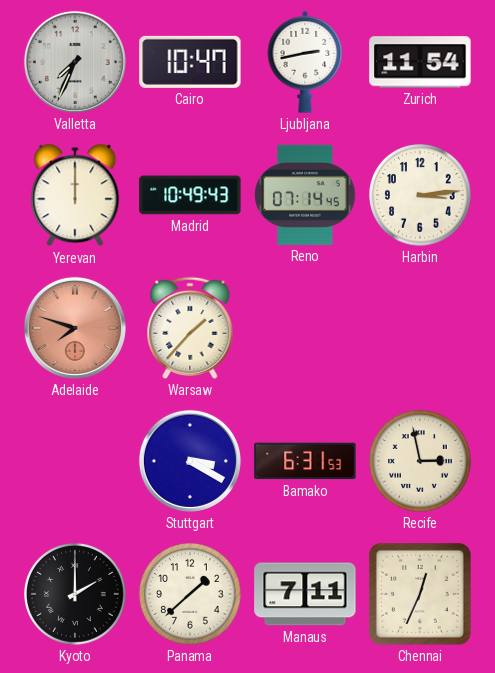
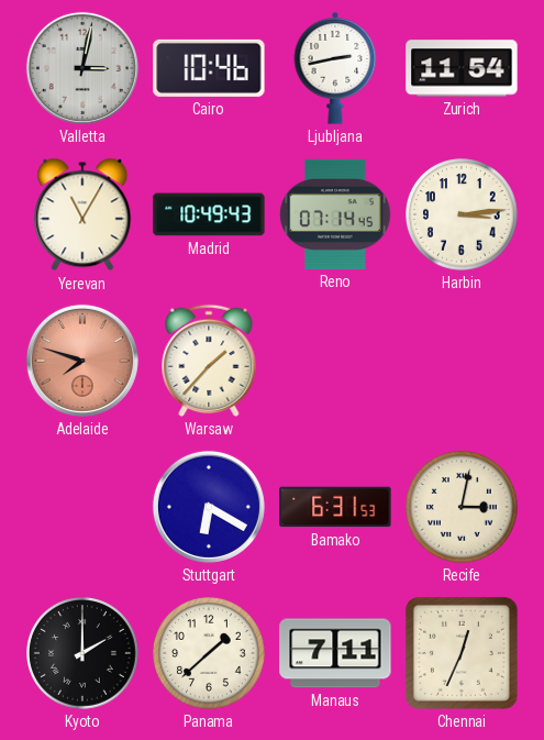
Valletta: 7:34 -> 3:02
Cairo: 10:47 -> 10:46
Yerevan: 12:00 -> 11:05
Stuttgart: 3:20 -> 6:20
Recife: 2:58 -> 3:02
